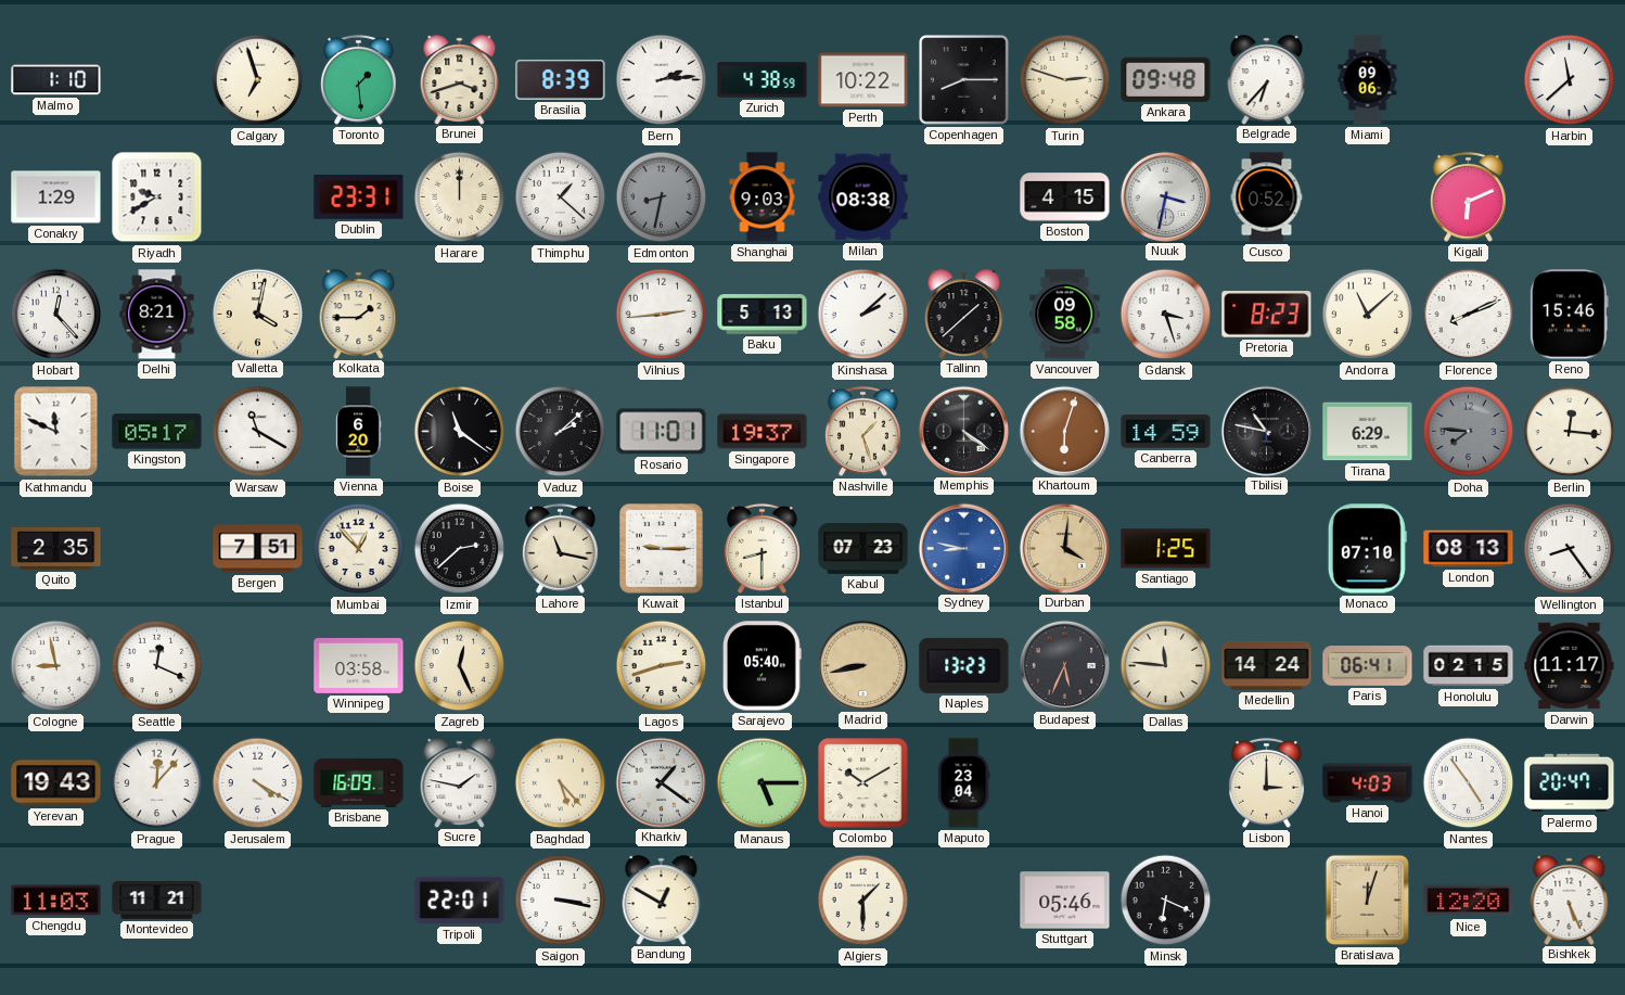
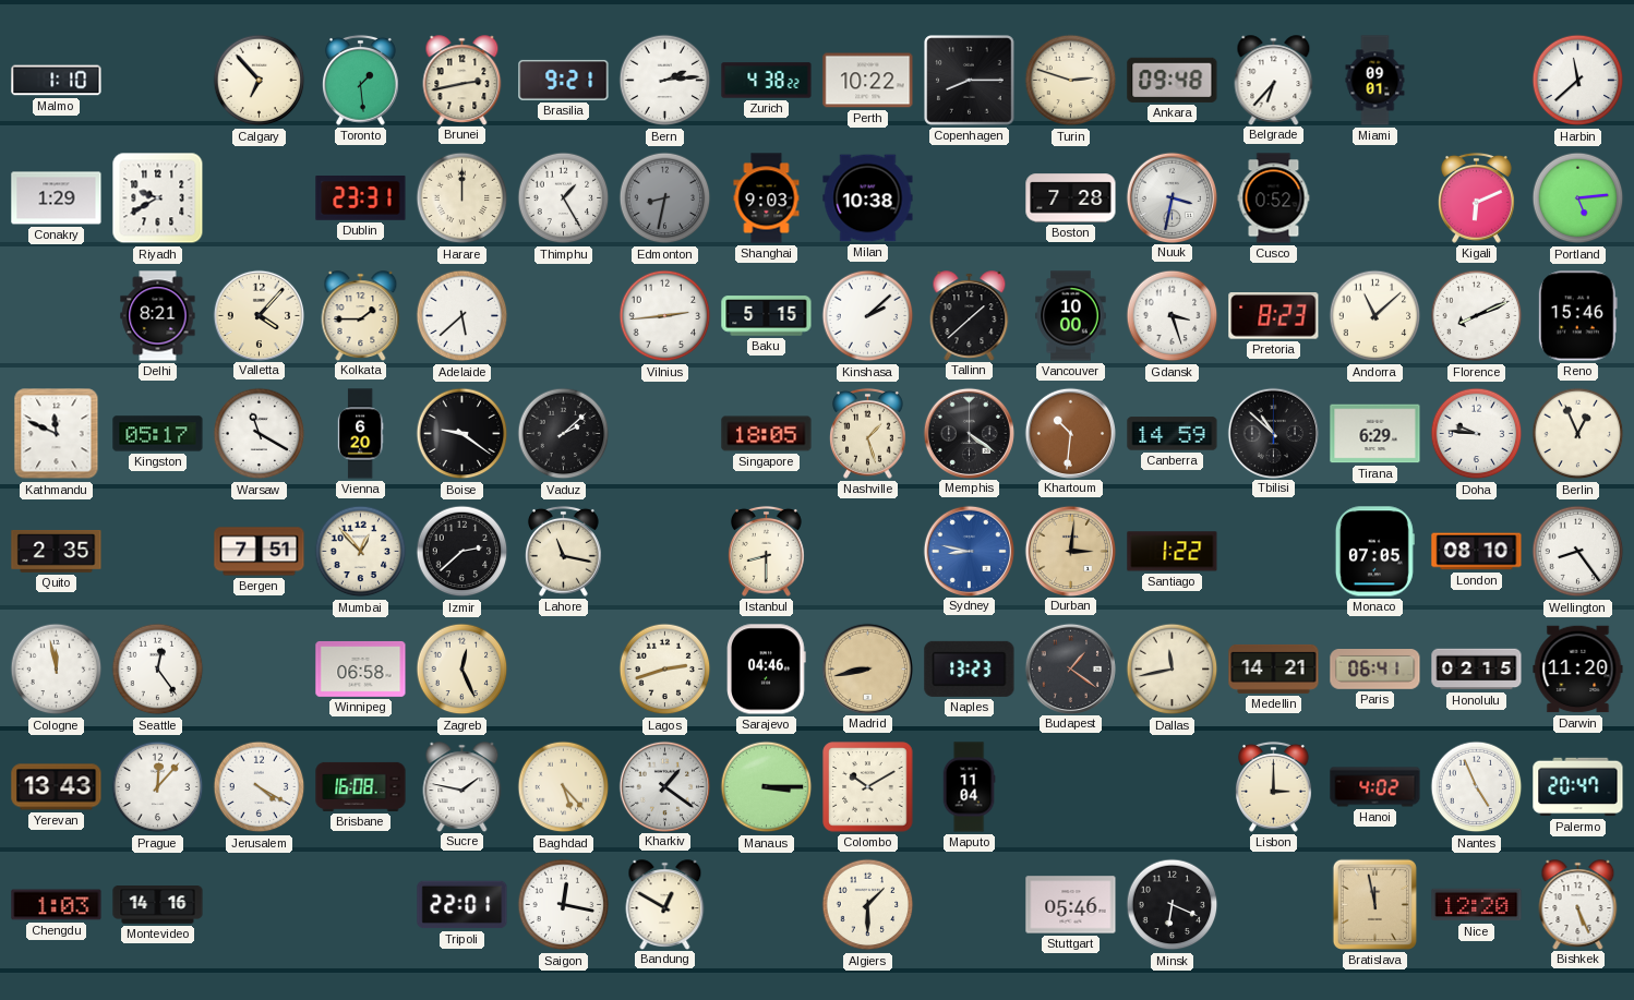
Calgary: 6:57 -> 6:53
Brunei: 3:42 -> 2:43
Brasilia: 8:39 -> 9:21
Zurich: 4:38:59 -> 4:38:22
Miami: 09:06 -> 09:01
Thimphu: 1:22 -> 1:25
Milan: 08:38 -> 10:38
Boston: 4:15 -> 7:28
Portland: none -> 5:14
Hobart: 12:23 -> none
Valletta: 4:02 -> 4:07
Adelaide: none -> 5:38
Baku: 5:13 -> 5:15
Vancouver: 09:58 -> 10:00
Boise: 11:21 -> 9:21
Rosario: 11:01 -> none
Singapore: 19:37 -> 18:05
Khartoum: 6:03 -> 10:31
Tbilisi: 10:47 -> 10:52
Doha: 7:46 -> 9:46
Doha dial: grey -> white
Berlin: 12:16 -> 12:56
Kuwait: 9:15 -> none
Kabul: 07:23 -> none
Durban: 4:01 -> 3:01
Santiago: 1:25 -> 1:22
Monaco: 07:10 -> 07:05
London: 08:13 -> 08:10
Cologne: 8:58 -> 11:58
Seattle: 12:19 -> 12:24
Winnipeg: 03:58 -> 06:58
Sarajevo: 05:40 -> 04:46
Budapest: 5:34 -> 1:21
Dallas: 11:46 -> 11:43
Medellin: 14:24 -> 14:21
Darwin: 11:17 -> 11:20
Yerevan: 19:43 -> 13:43
Brisbane: 16:09 -> 16:08
Manaus: 5:15 -> 3:15
Maputo: 23:04 -> 11:04
Hanoi: 4:03 -> 4:02
Nantes: 4:54 -> 4:56
Chengdu: 11:03 -> 1:03
Montevideo: 11:21 -> 14:16
Saigon: 3:17 -> 12:17
Bratislava: 12:03 -> 11:58
